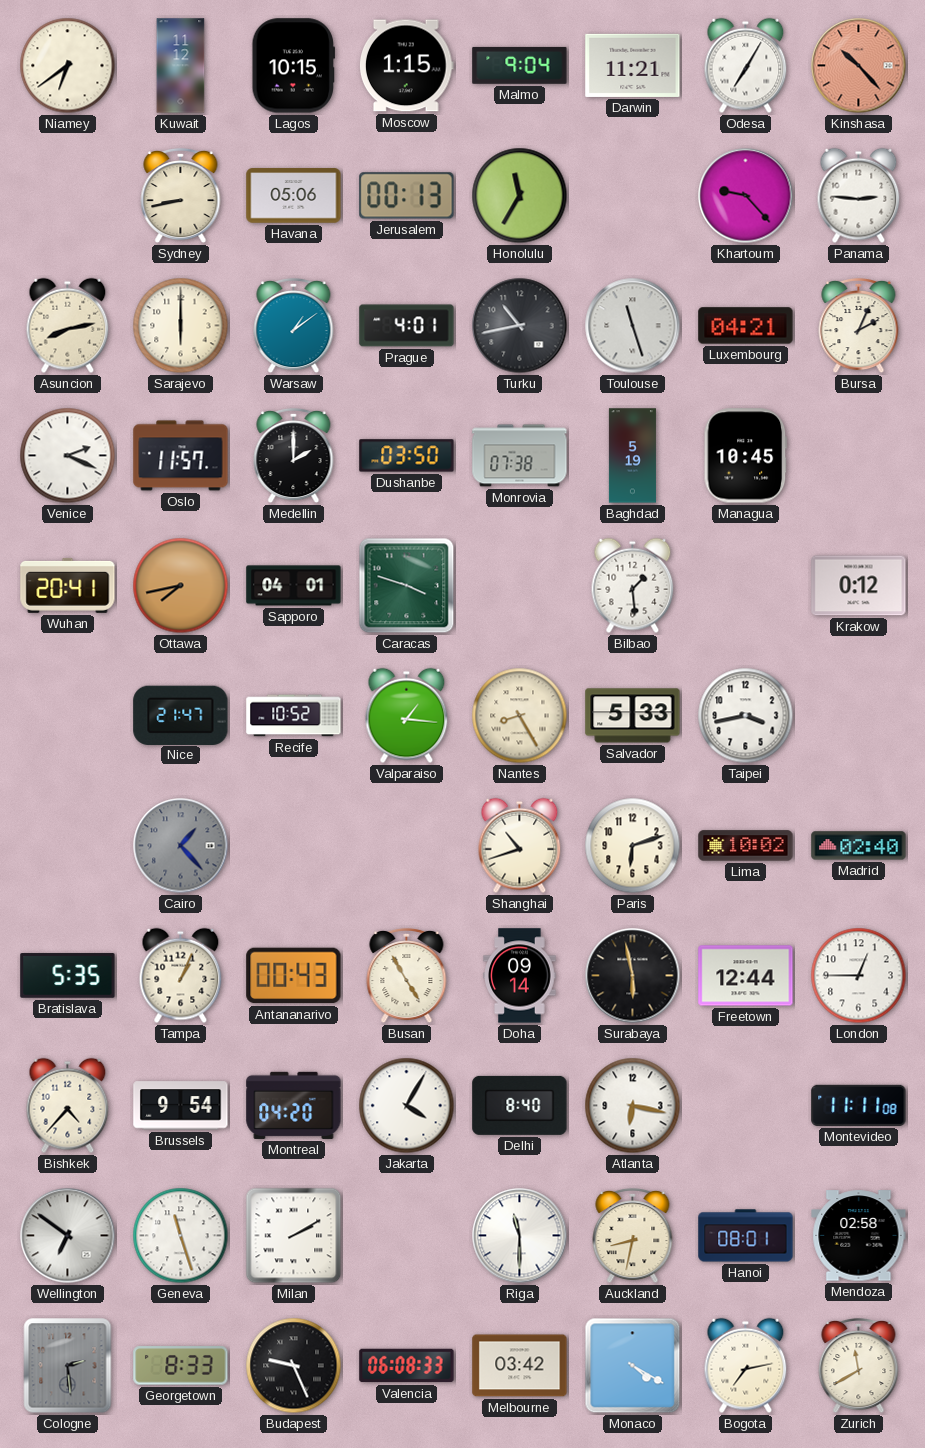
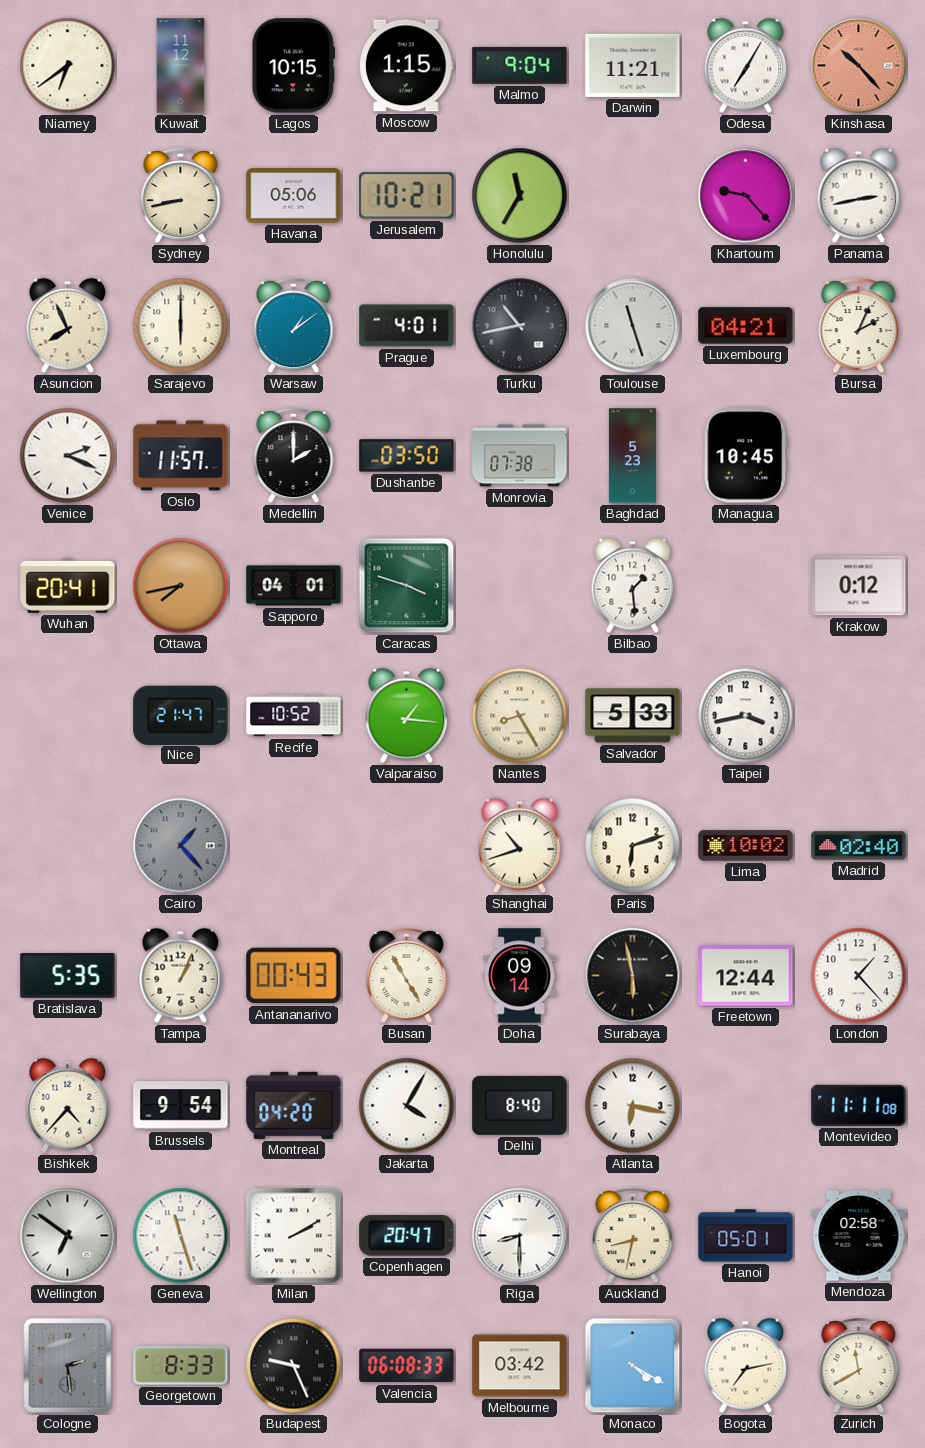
Jerusalem: 00:13 -> 10:21
Panama: 2:46 -> 2:43
Asuncion: 8:13 -> 7:56
Baghdad: 5:19 -> 5:23
London: 12:45 -> 1:23
Copenhagen: none -> 20:47
Riga: 11:30 -> 8:30
Hanoi: 08:01 -> 05:01
